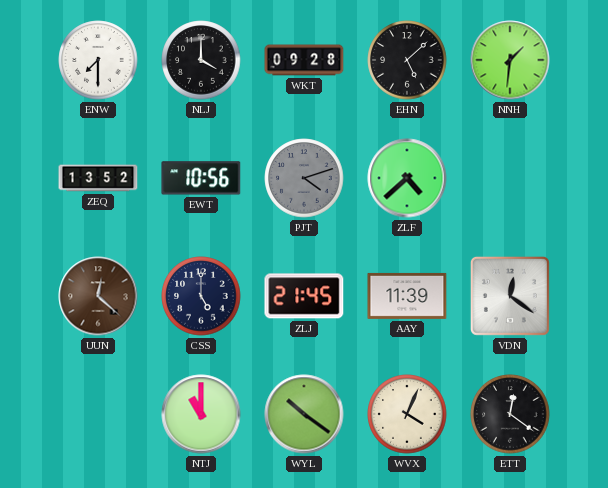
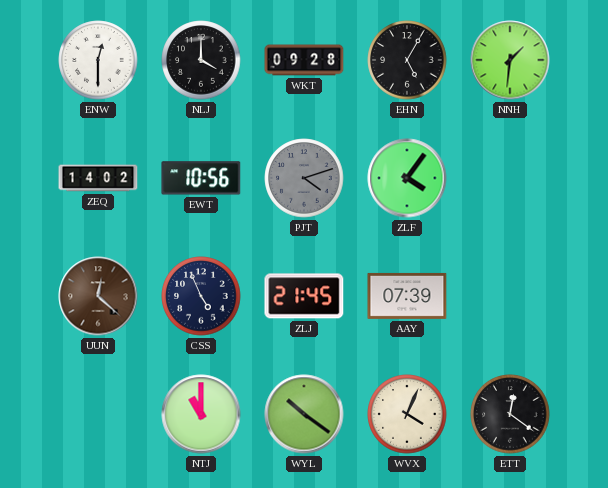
ENW: 7:30 -> 12:30
EHN: 5:08 -> 5:05
ZEQ: 13:52 -> 14:02
ZLF: 4:38 -> 4:06
CSS: 5:00 -> 4:56
AAY: 11:39 -> 07:39
VDN: 12:21 -> none
